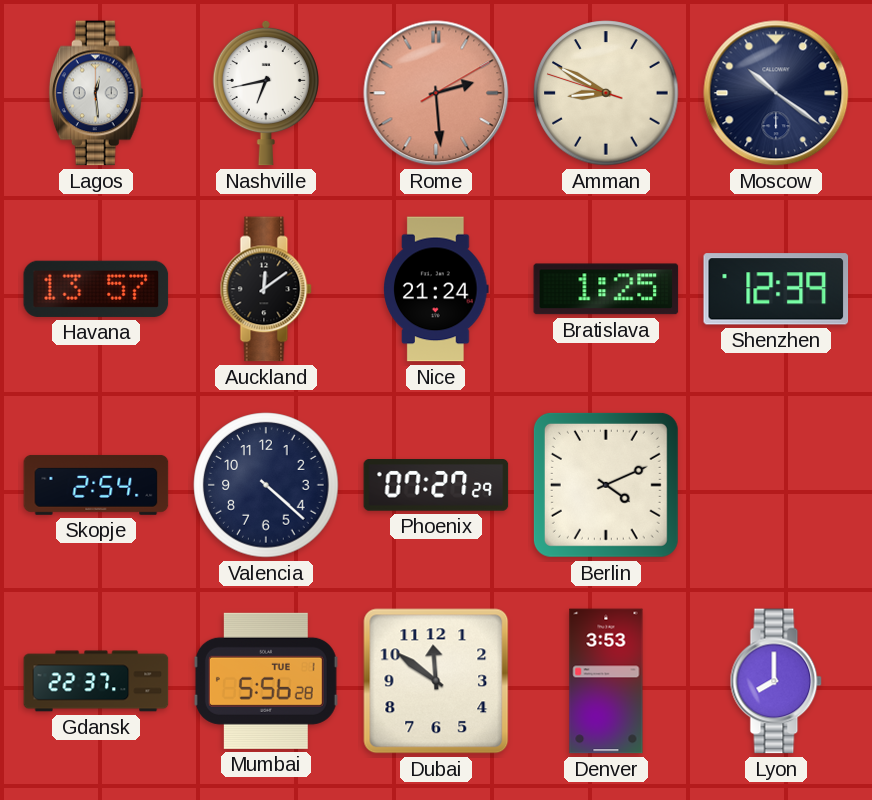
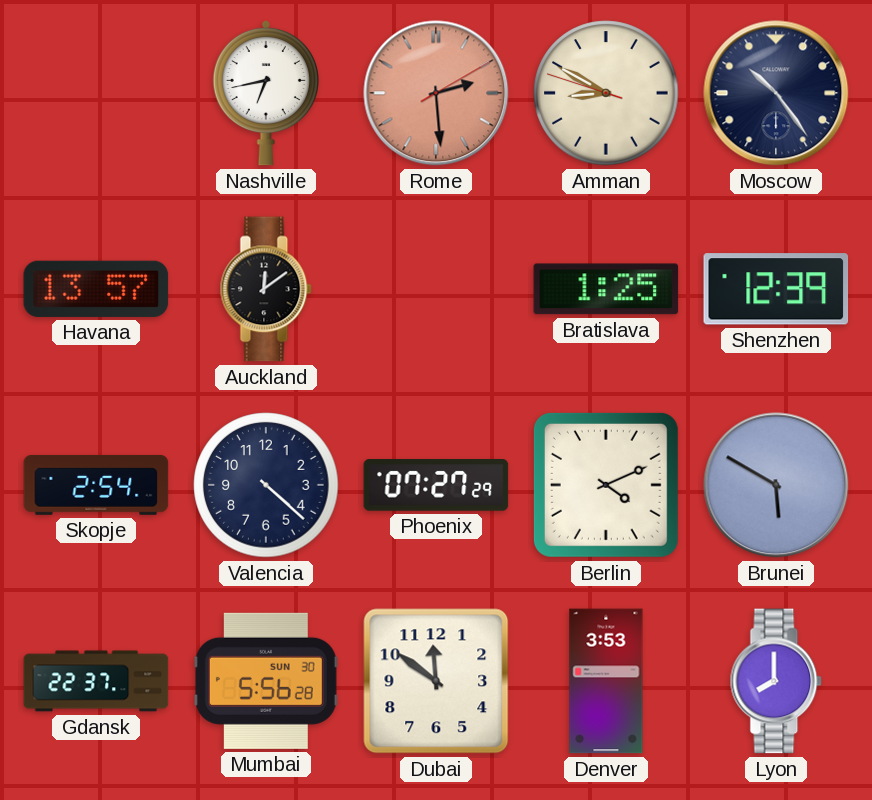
Lagos: 12:29 -> none
Moscow: 10:21 -> 10:24
Nice: 21:24 -> none
Brunei: none -> 5:50
Mumbai date: TUE 1 -> SUN 30
